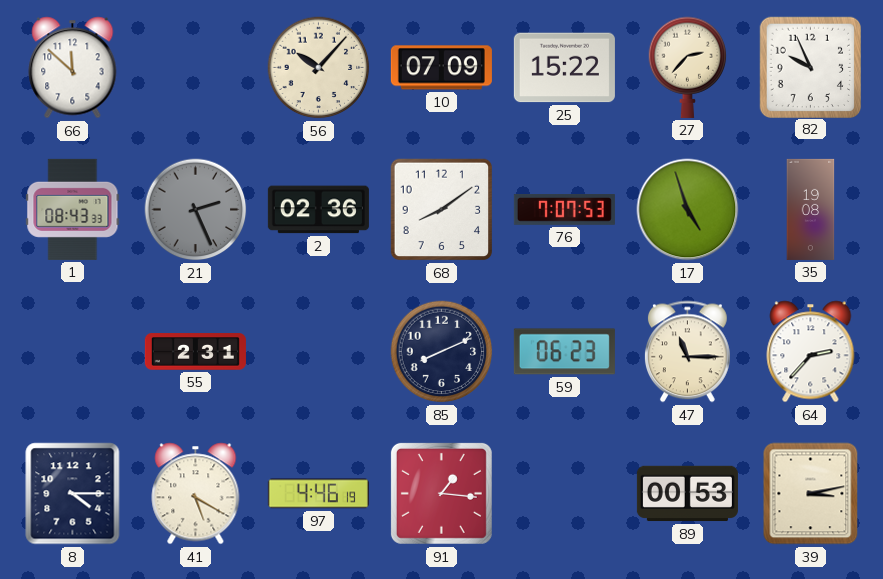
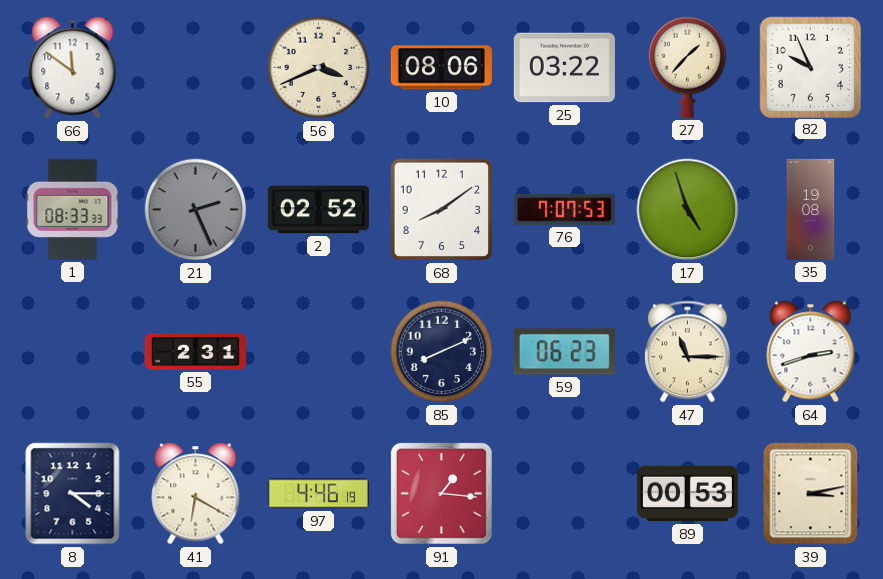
66: 11:52 -> 11:51
56: 10:07 -> 3:41
10: 07:09 -> 08:06
25: 15:22 -> 03:22
27: 2:37 -> 1:37
1: 08:43 -> 08:33
2: 02:36 -> 02:52
64: 2:37 -> 2:42
41: 5:20 -> 6:20
